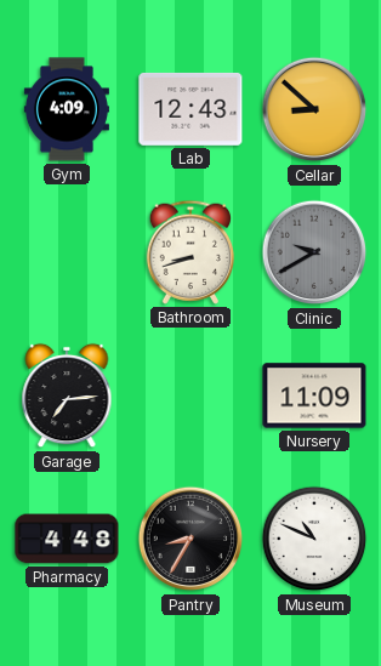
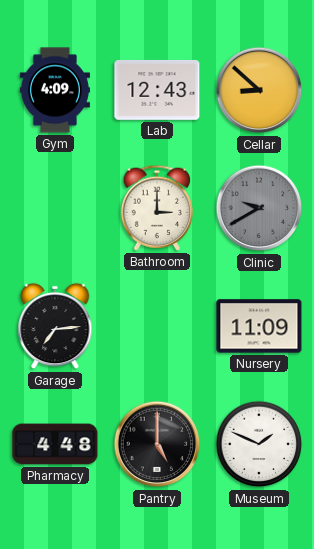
Bathroom: 8:42 -> 3:00
Pantry: 8:35 -> 5:00
Museum: 10:49 -> 1:49
